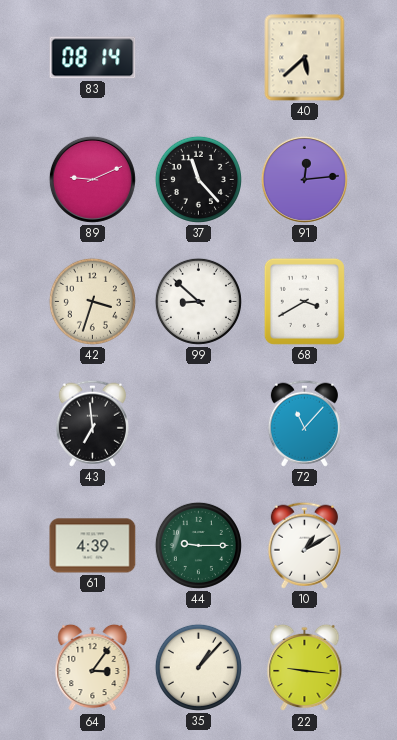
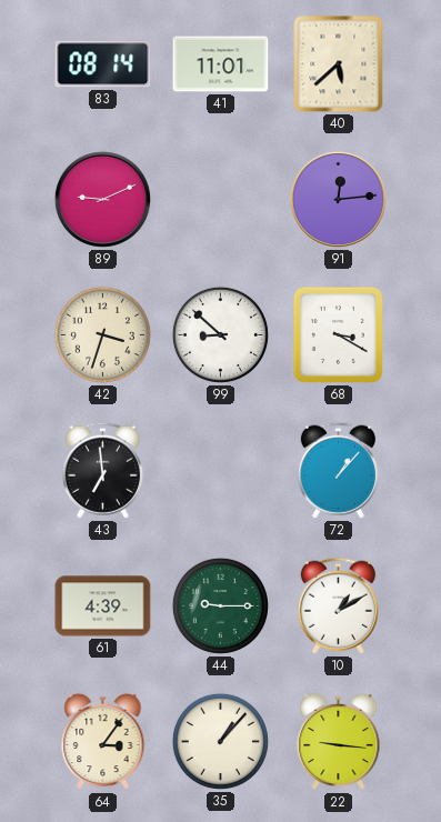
41: none -> 11:01
37: 11:23 -> none
68: 3:40 -> 3:20
72: 11:07 -> 1:07
